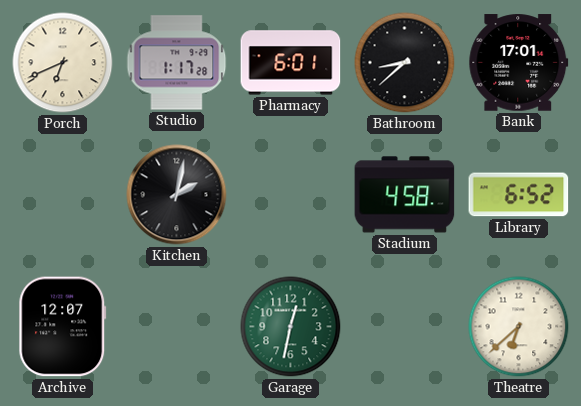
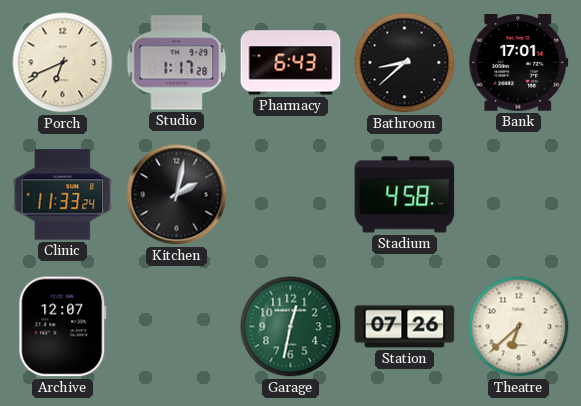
Pharmacy: 6:01 -> 6:43
Clinic: none -> 11:33
Library: 6:52 -> none
Station: none -> 07:26
